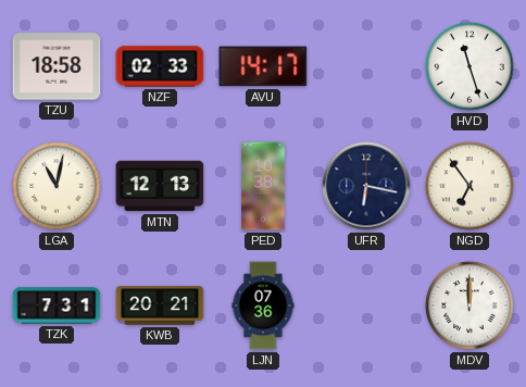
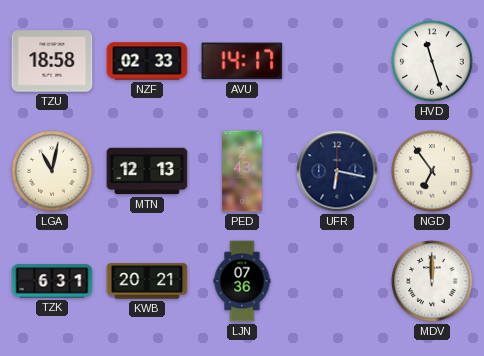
PED: 10:38 -> 2:43
TZK: 7:31 -> 6:31
